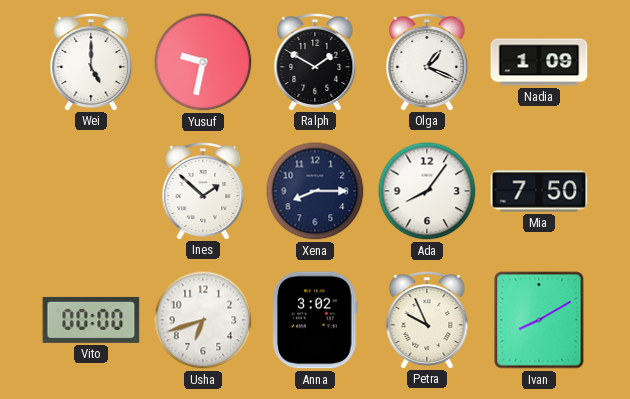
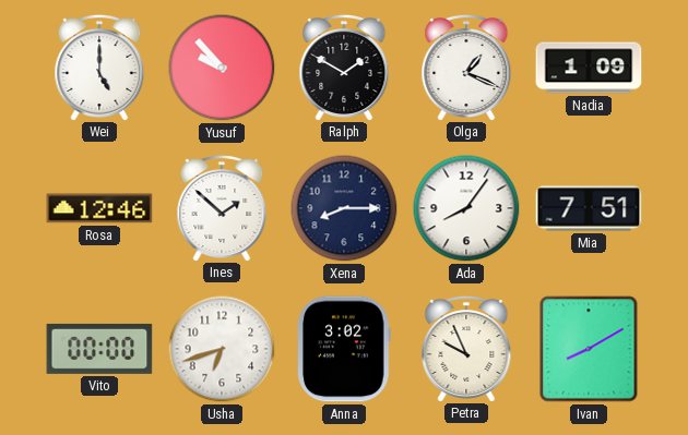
Yusuf: 9:32 -> 9:53
Rosa: none -> 12:46
Mia: 7:50 -> 7:51
